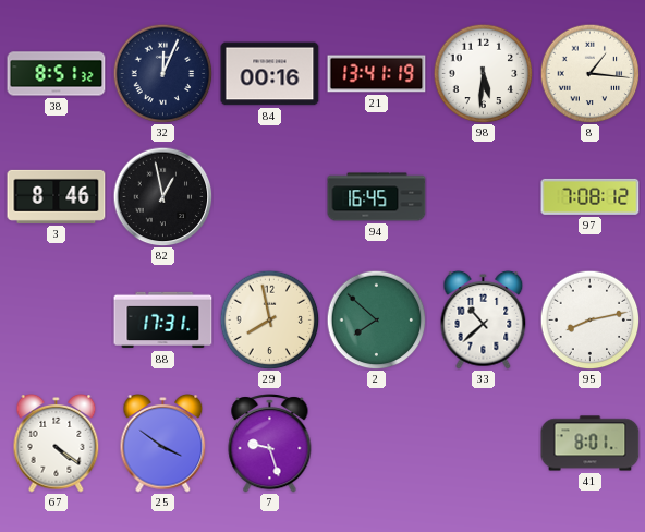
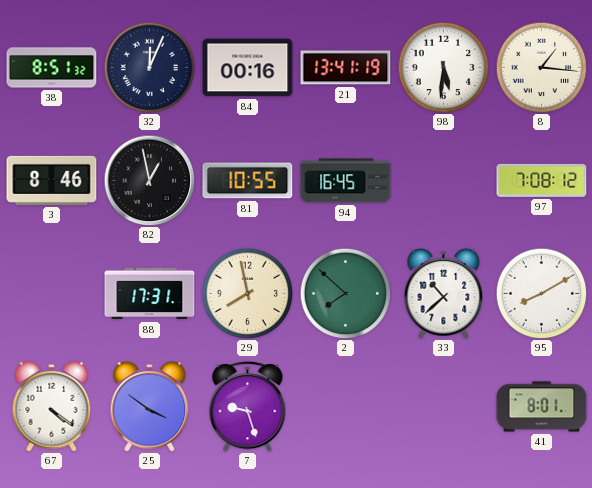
81: none -> 10:55
95: 8:13 -> 8:10
